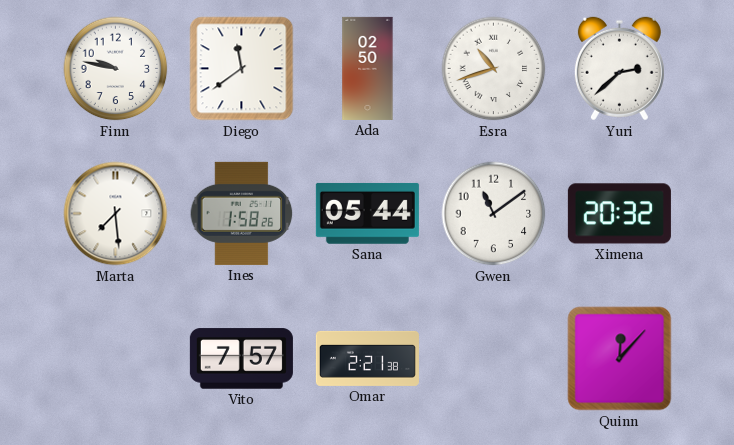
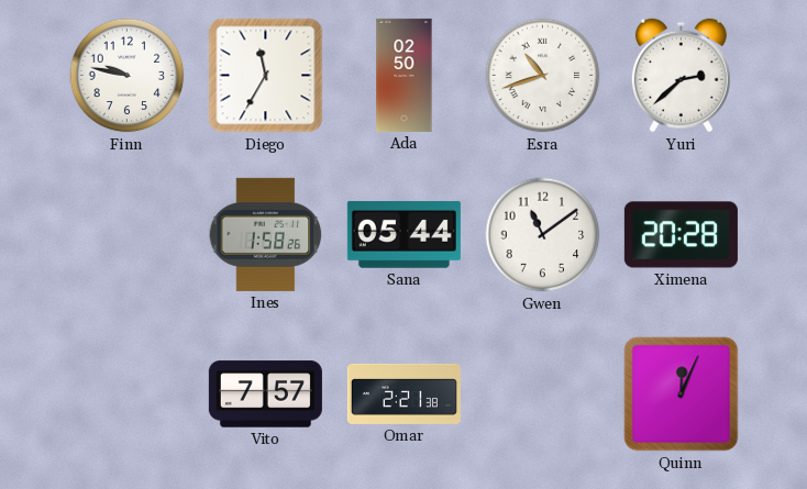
Diego: 11:39 -> 11:35
Marta: 7:29 -> none
Ximena: 20:32 -> 20:28
Quinn: 12:07 -> 12:04
